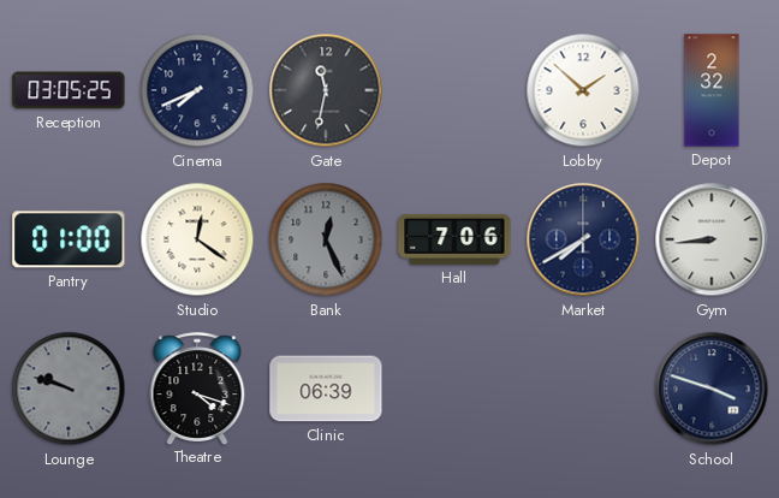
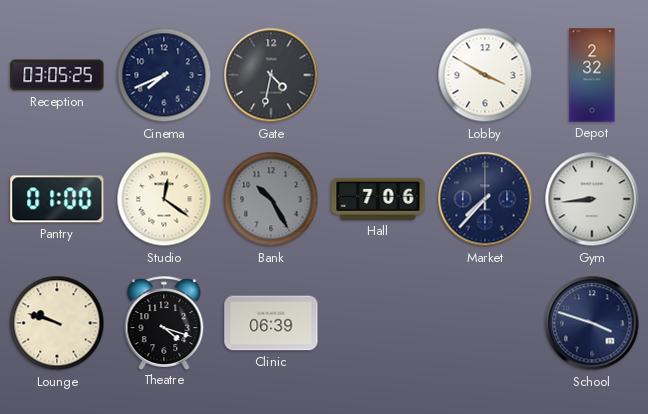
Gate: 11:32 -> 4:32
Lobby: 1:52 -> 3:50
Bank: 12:26 -> 10:25
Market: 7:40 -> 7:37
Lounge dial: grey -> cream
